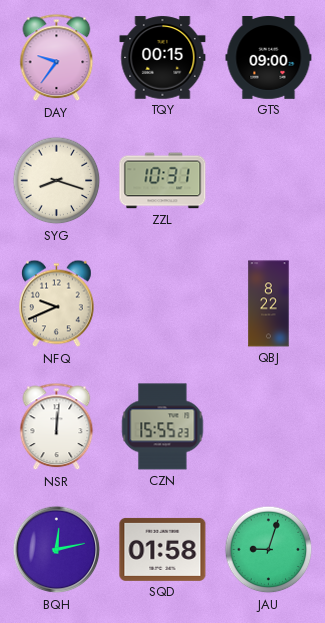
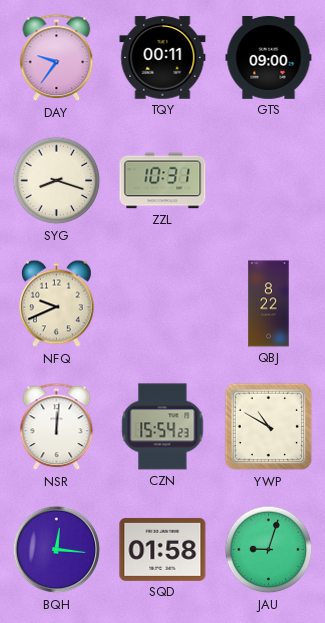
TQY: 00:15 -> 00:11
CZN: 15:55 -> 15:54
YWP: none -> 10:50
BQH: 12:13 -> 12:16
